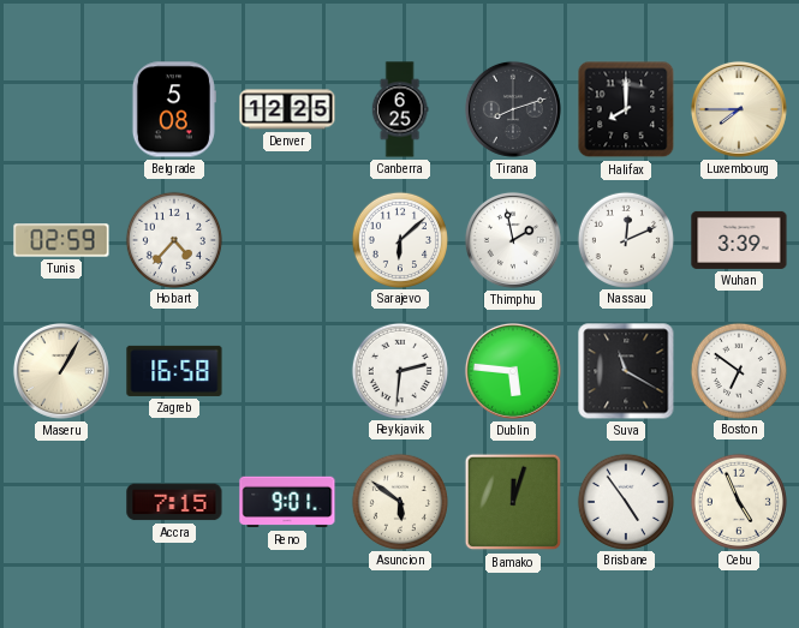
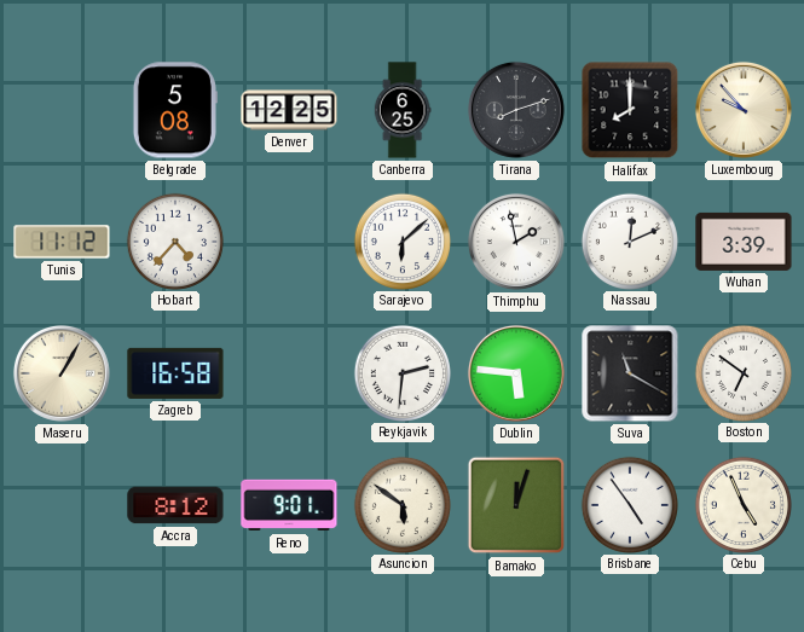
Luxembourg: 7:45 -> 9:53
Tunis: 02:59 -> 11:12
Accra: 7:15 -> 8:12
